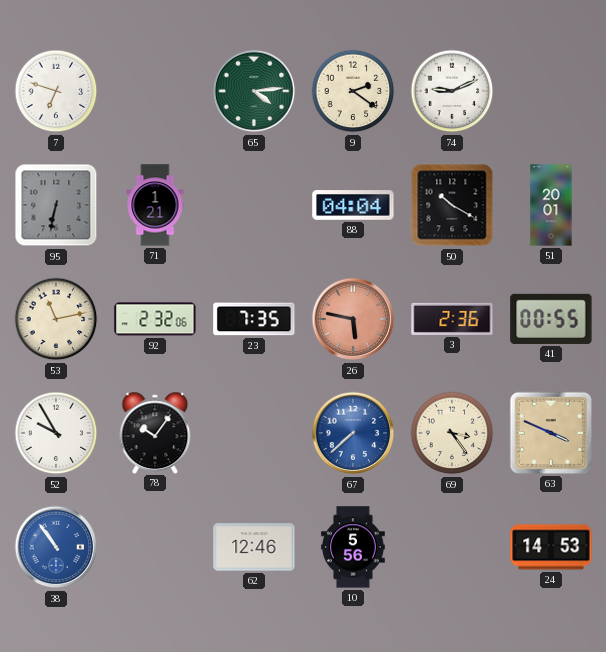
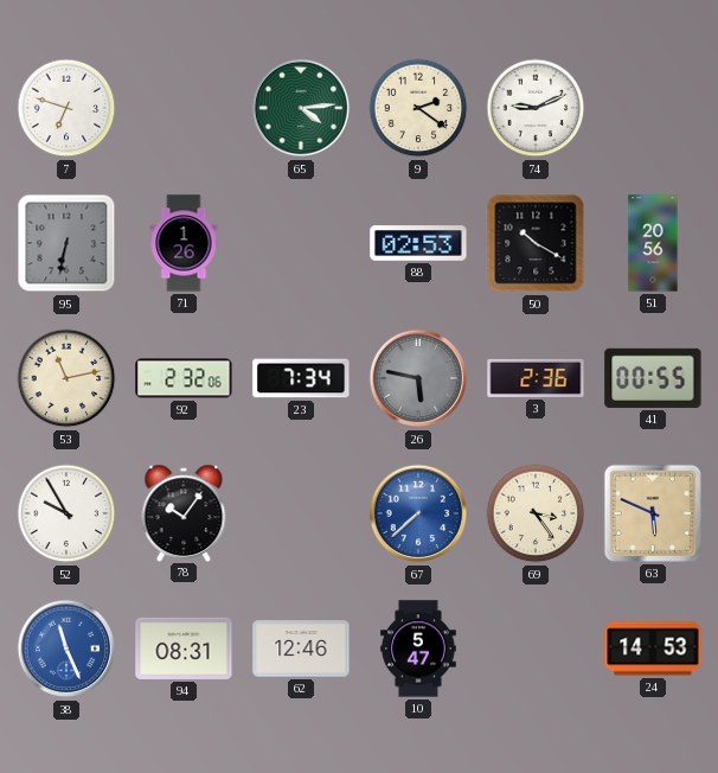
71: 1:21 -> 1:26
88: 04:04 -> 02:53
51: 20:01 -> 20:56
23: 7:35 -> 7:34
26 dial: salmon -> grey
63: 3:49 -> 5:49
38: 10:54 -> 11:26
94: none -> 08:31
10: 5:56 -> 5:47
